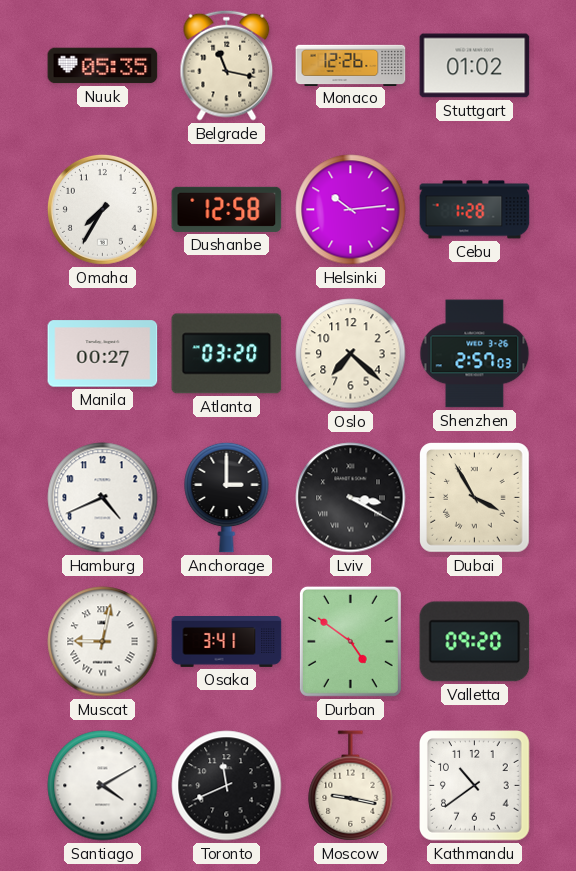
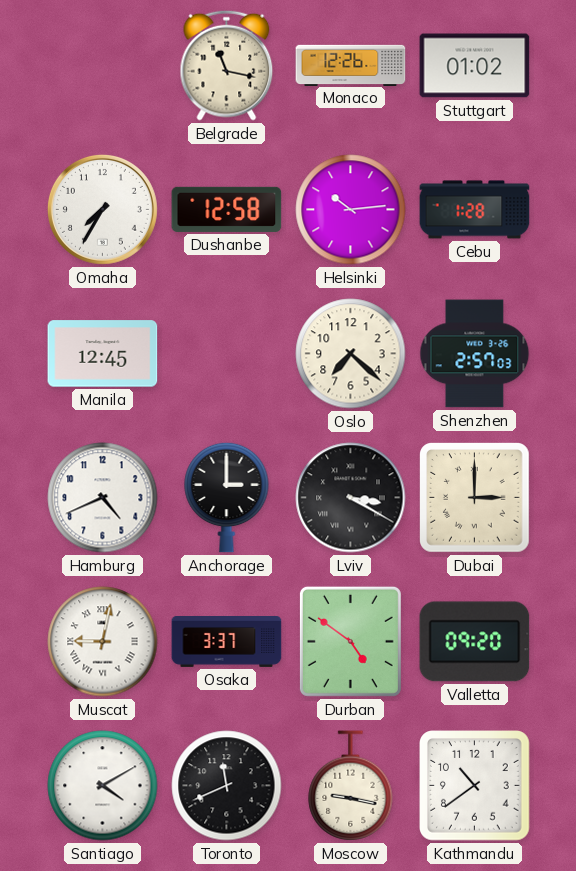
Nuuk: 05:35 -> none
Manila: 00:27 -> 12:45
Atlanta: 03:20 -> none
Dubai: 3:55 -> 3:00
Osaka: 3:41 -> 3:37
